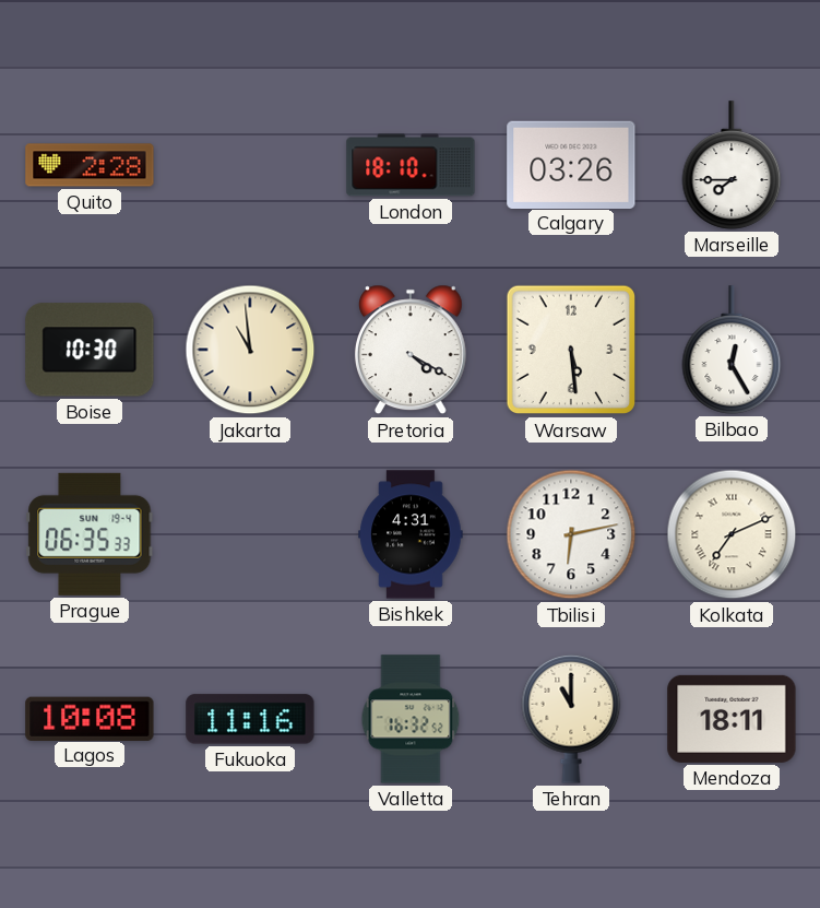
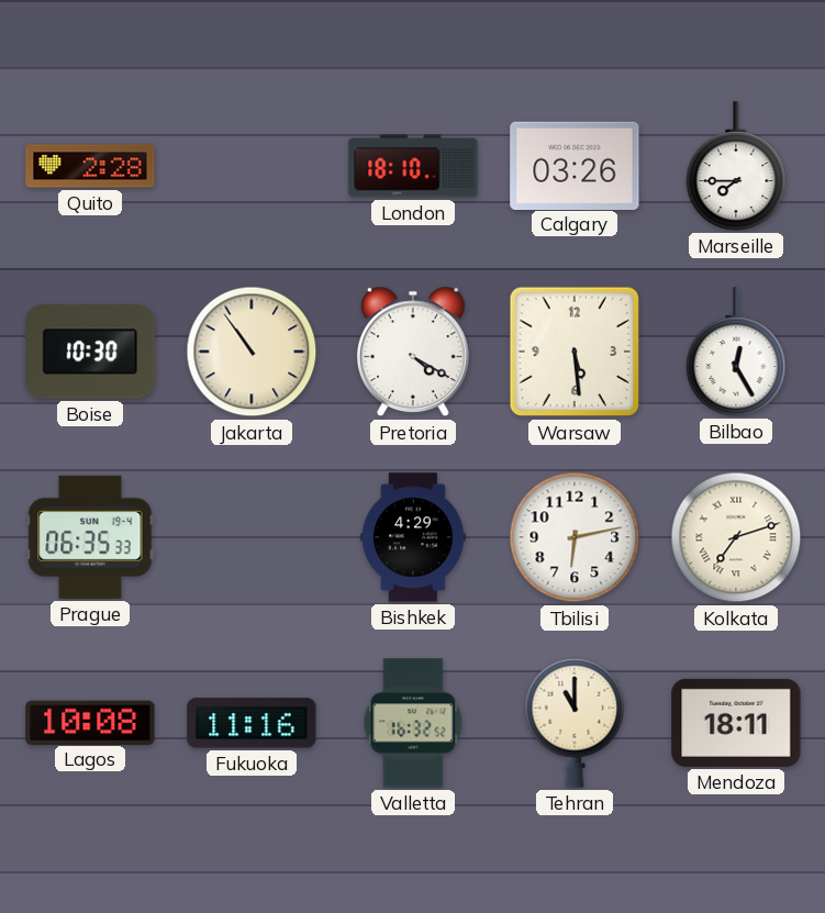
Jakarta: 10:59 -> 10:54
Bishkek: 4:31 -> 4:29
Kolkata: 7:11 -> 7:12
